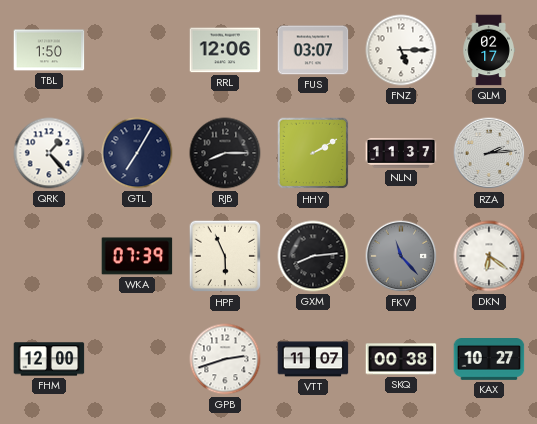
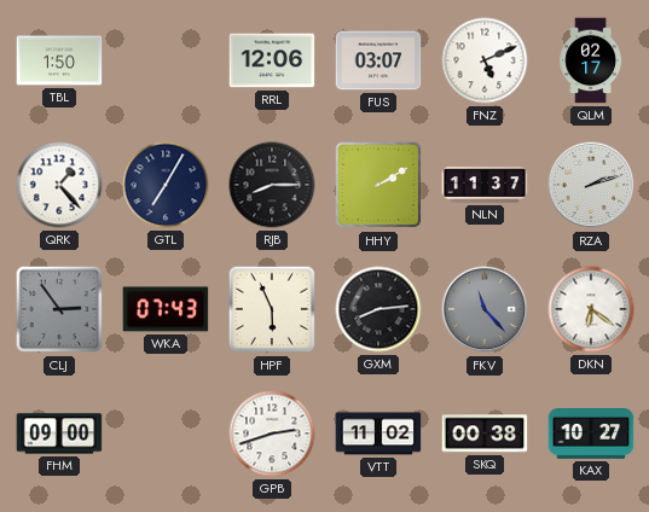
FNZ: 5:15 -> 5:11
RZA: 2:14 -> 2:12
CLJ: none -> 2:54
WKA: 07:39 -> 07:43
FHM: 12:00 -> 09:00
VTT: 11:07 -> 11:02
